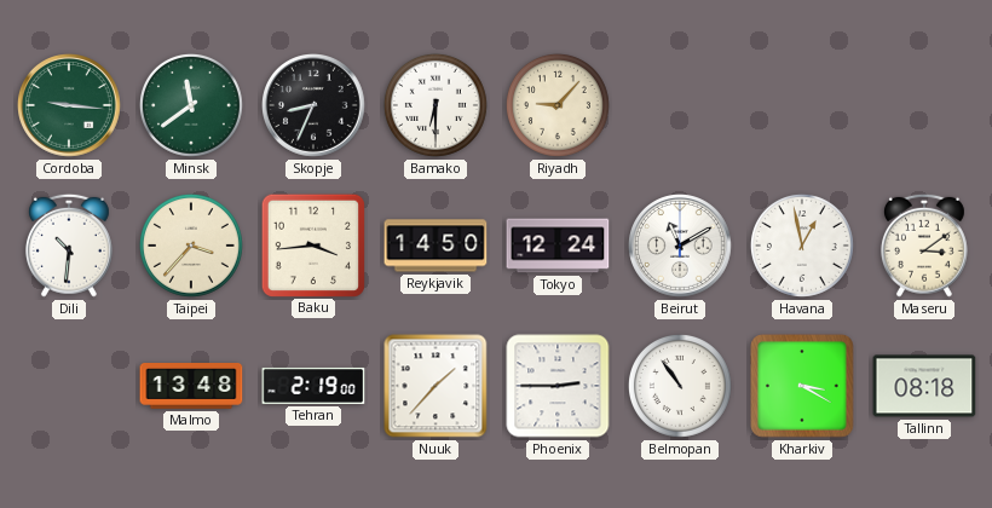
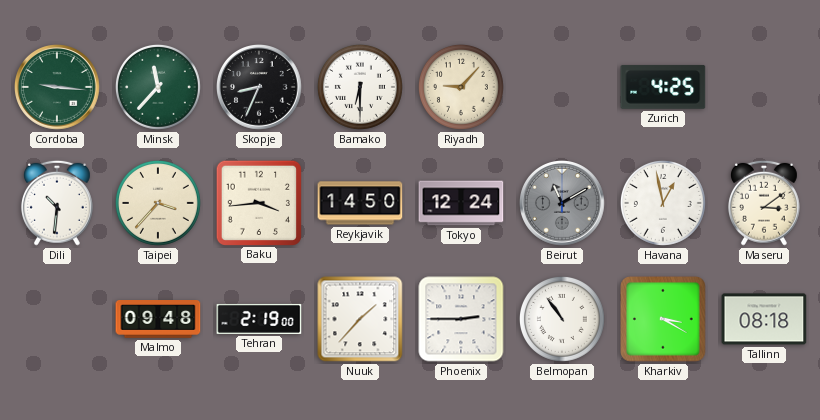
Minsk: 11:39 -> 11:37
Zurich: none -> 4:25
Beirut dial: white -> grey
Malmo: 13:48 -> 09:48
